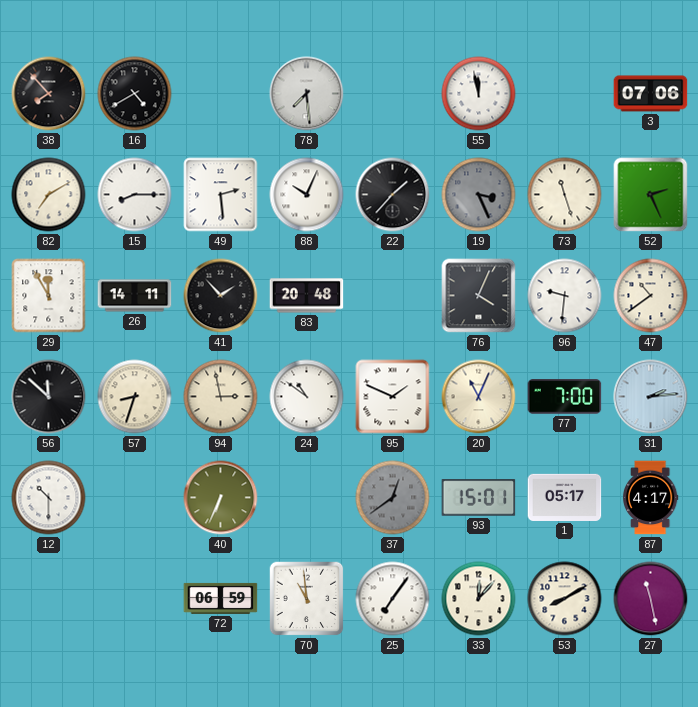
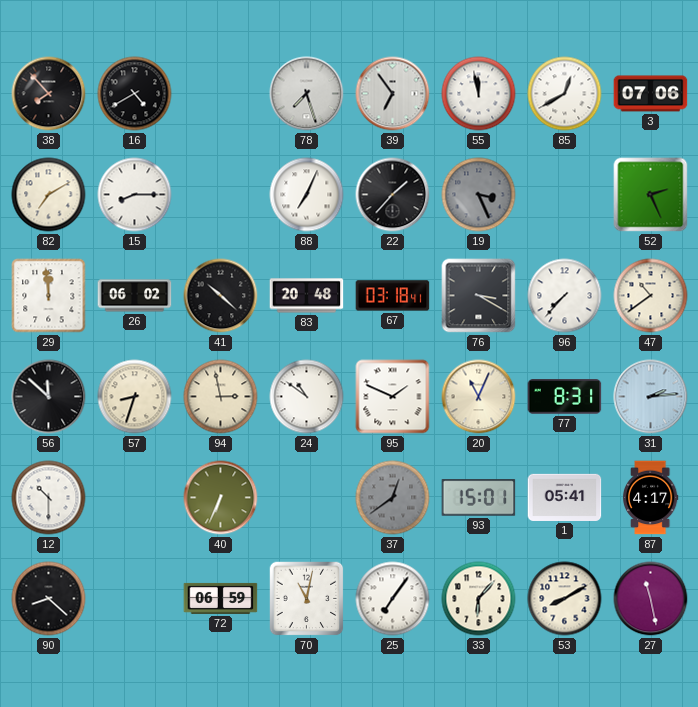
78: 7:29 -> 7:27
39: none -> 6:54
85: none -> 12:40
49: 2:29 -> none
88: 10:04 -> 7:04
73: 11:27 -> none
29: 11:55 -> 11:59
26: 14:11 -> 06:02
41: 1:53 -> 10:22
67: none -> 03:18
76: 4:04 -> 3:20
96: 9:31 -> 7:37
77: 7:00 -> 8:31
1: 05:17 -> 05:41
90: none -> 8:22
70: 10:59 -> 11:02
33: 12:07 -> 6:07
